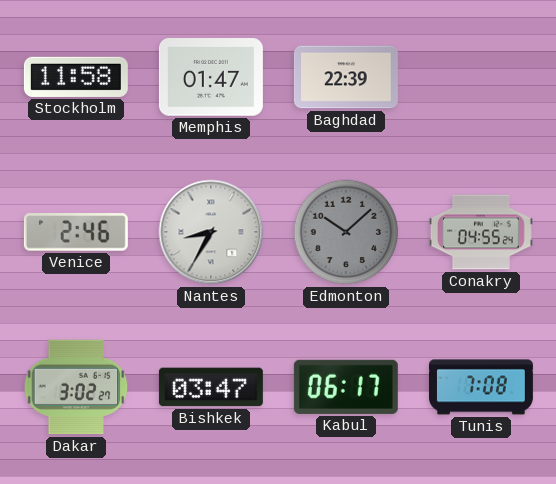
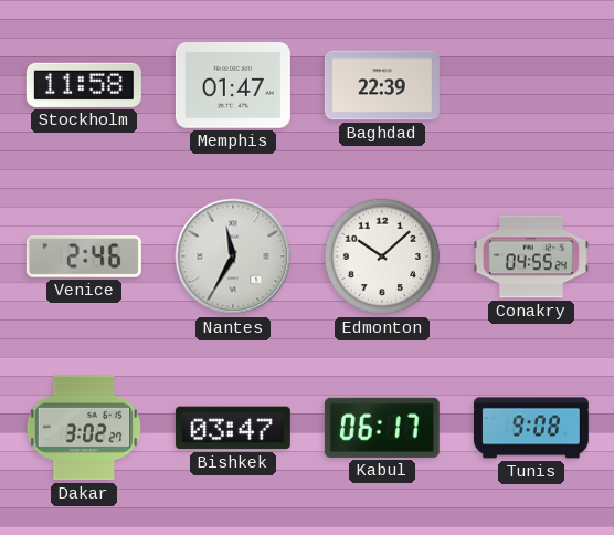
Nantes: 8:35 -> 11:35
Edmonton dial: grey -> white
Tunis: 7:08 -> 9:08
